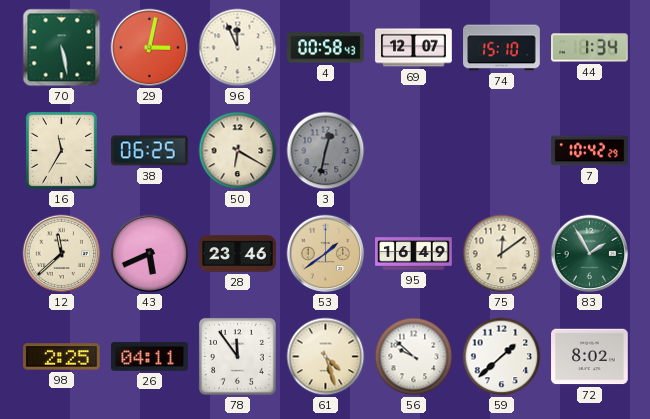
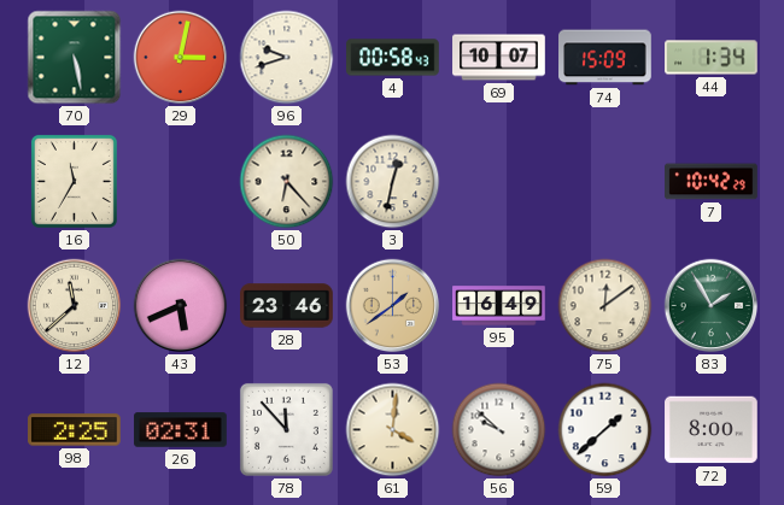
96: 11:56 -> 9:42
69: 12:07 -> 10:07
74: 15:10 -> 15:09
38: 06:25 -> none
50: 6:20 -> 6:23
3 dial: grey -> cream
26: 04:11 -> 02:31
78: 11:54 -> 11:53
61: 4:27 -> 4:01
72: 8:02 -> 8:00
